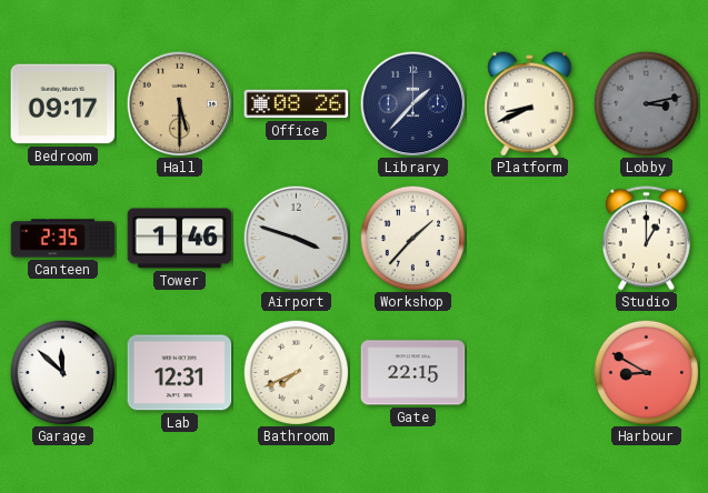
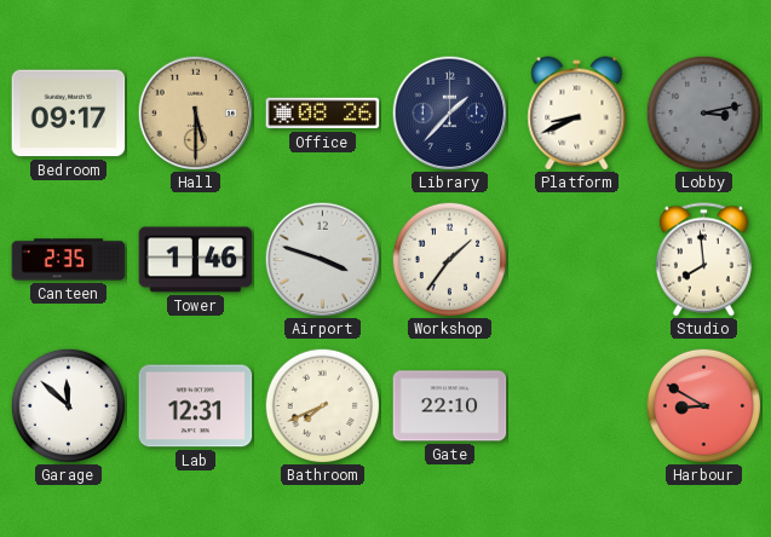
Workshop: 1:37 -> 1:36
Studio: 1:00 -> 7:59
Gate: 22:15 -> 22:10
